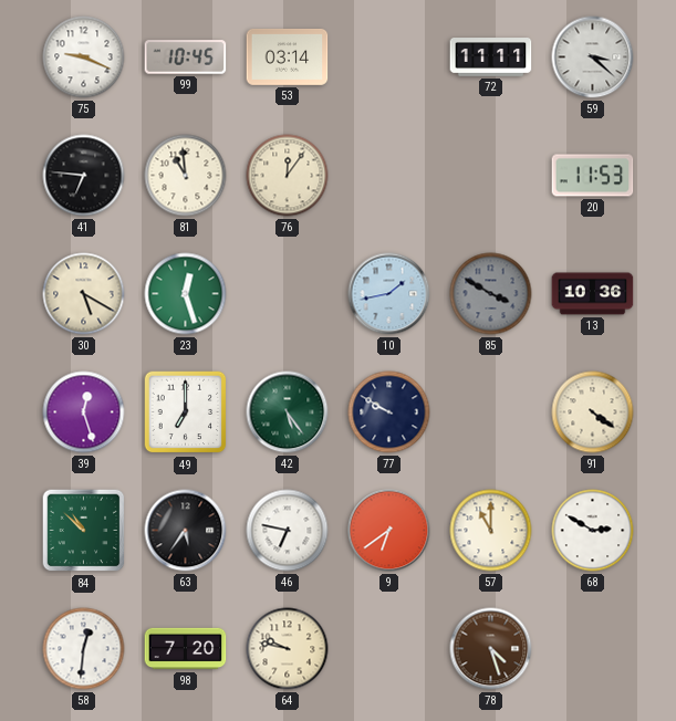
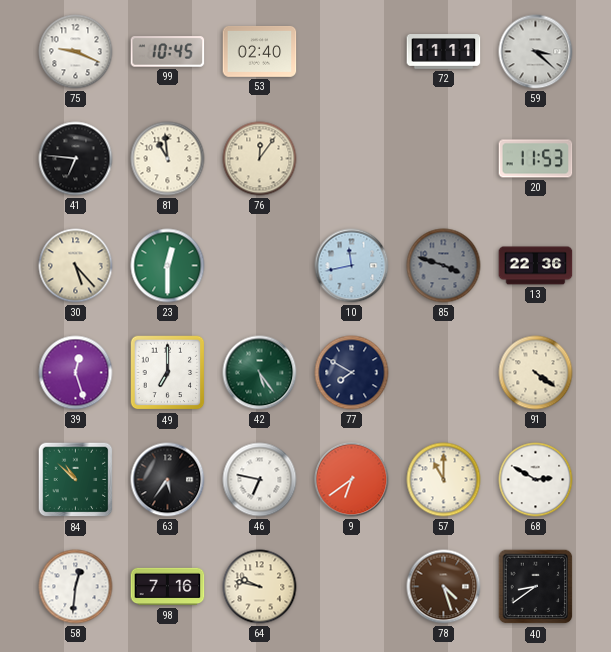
53: 03:14 -> 02:40
30: 5:20 -> 5:23
23: 12:27 -> 12:30
10: 1:43 -> 11:43
85: 3:50 -> 3:48
13: 10:36 -> 22:36
77: 9:50 -> 7:50
98: 7:20 -> 7:16
40: none -> 8:39
